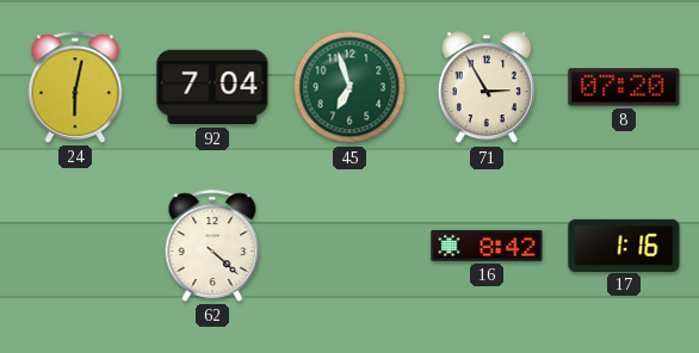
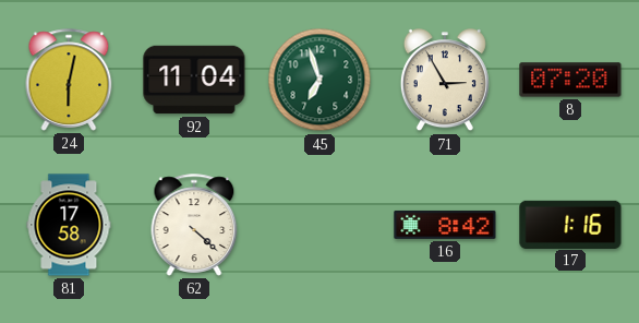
92: 7:04 -> 11:04
81: none -> 17:58
